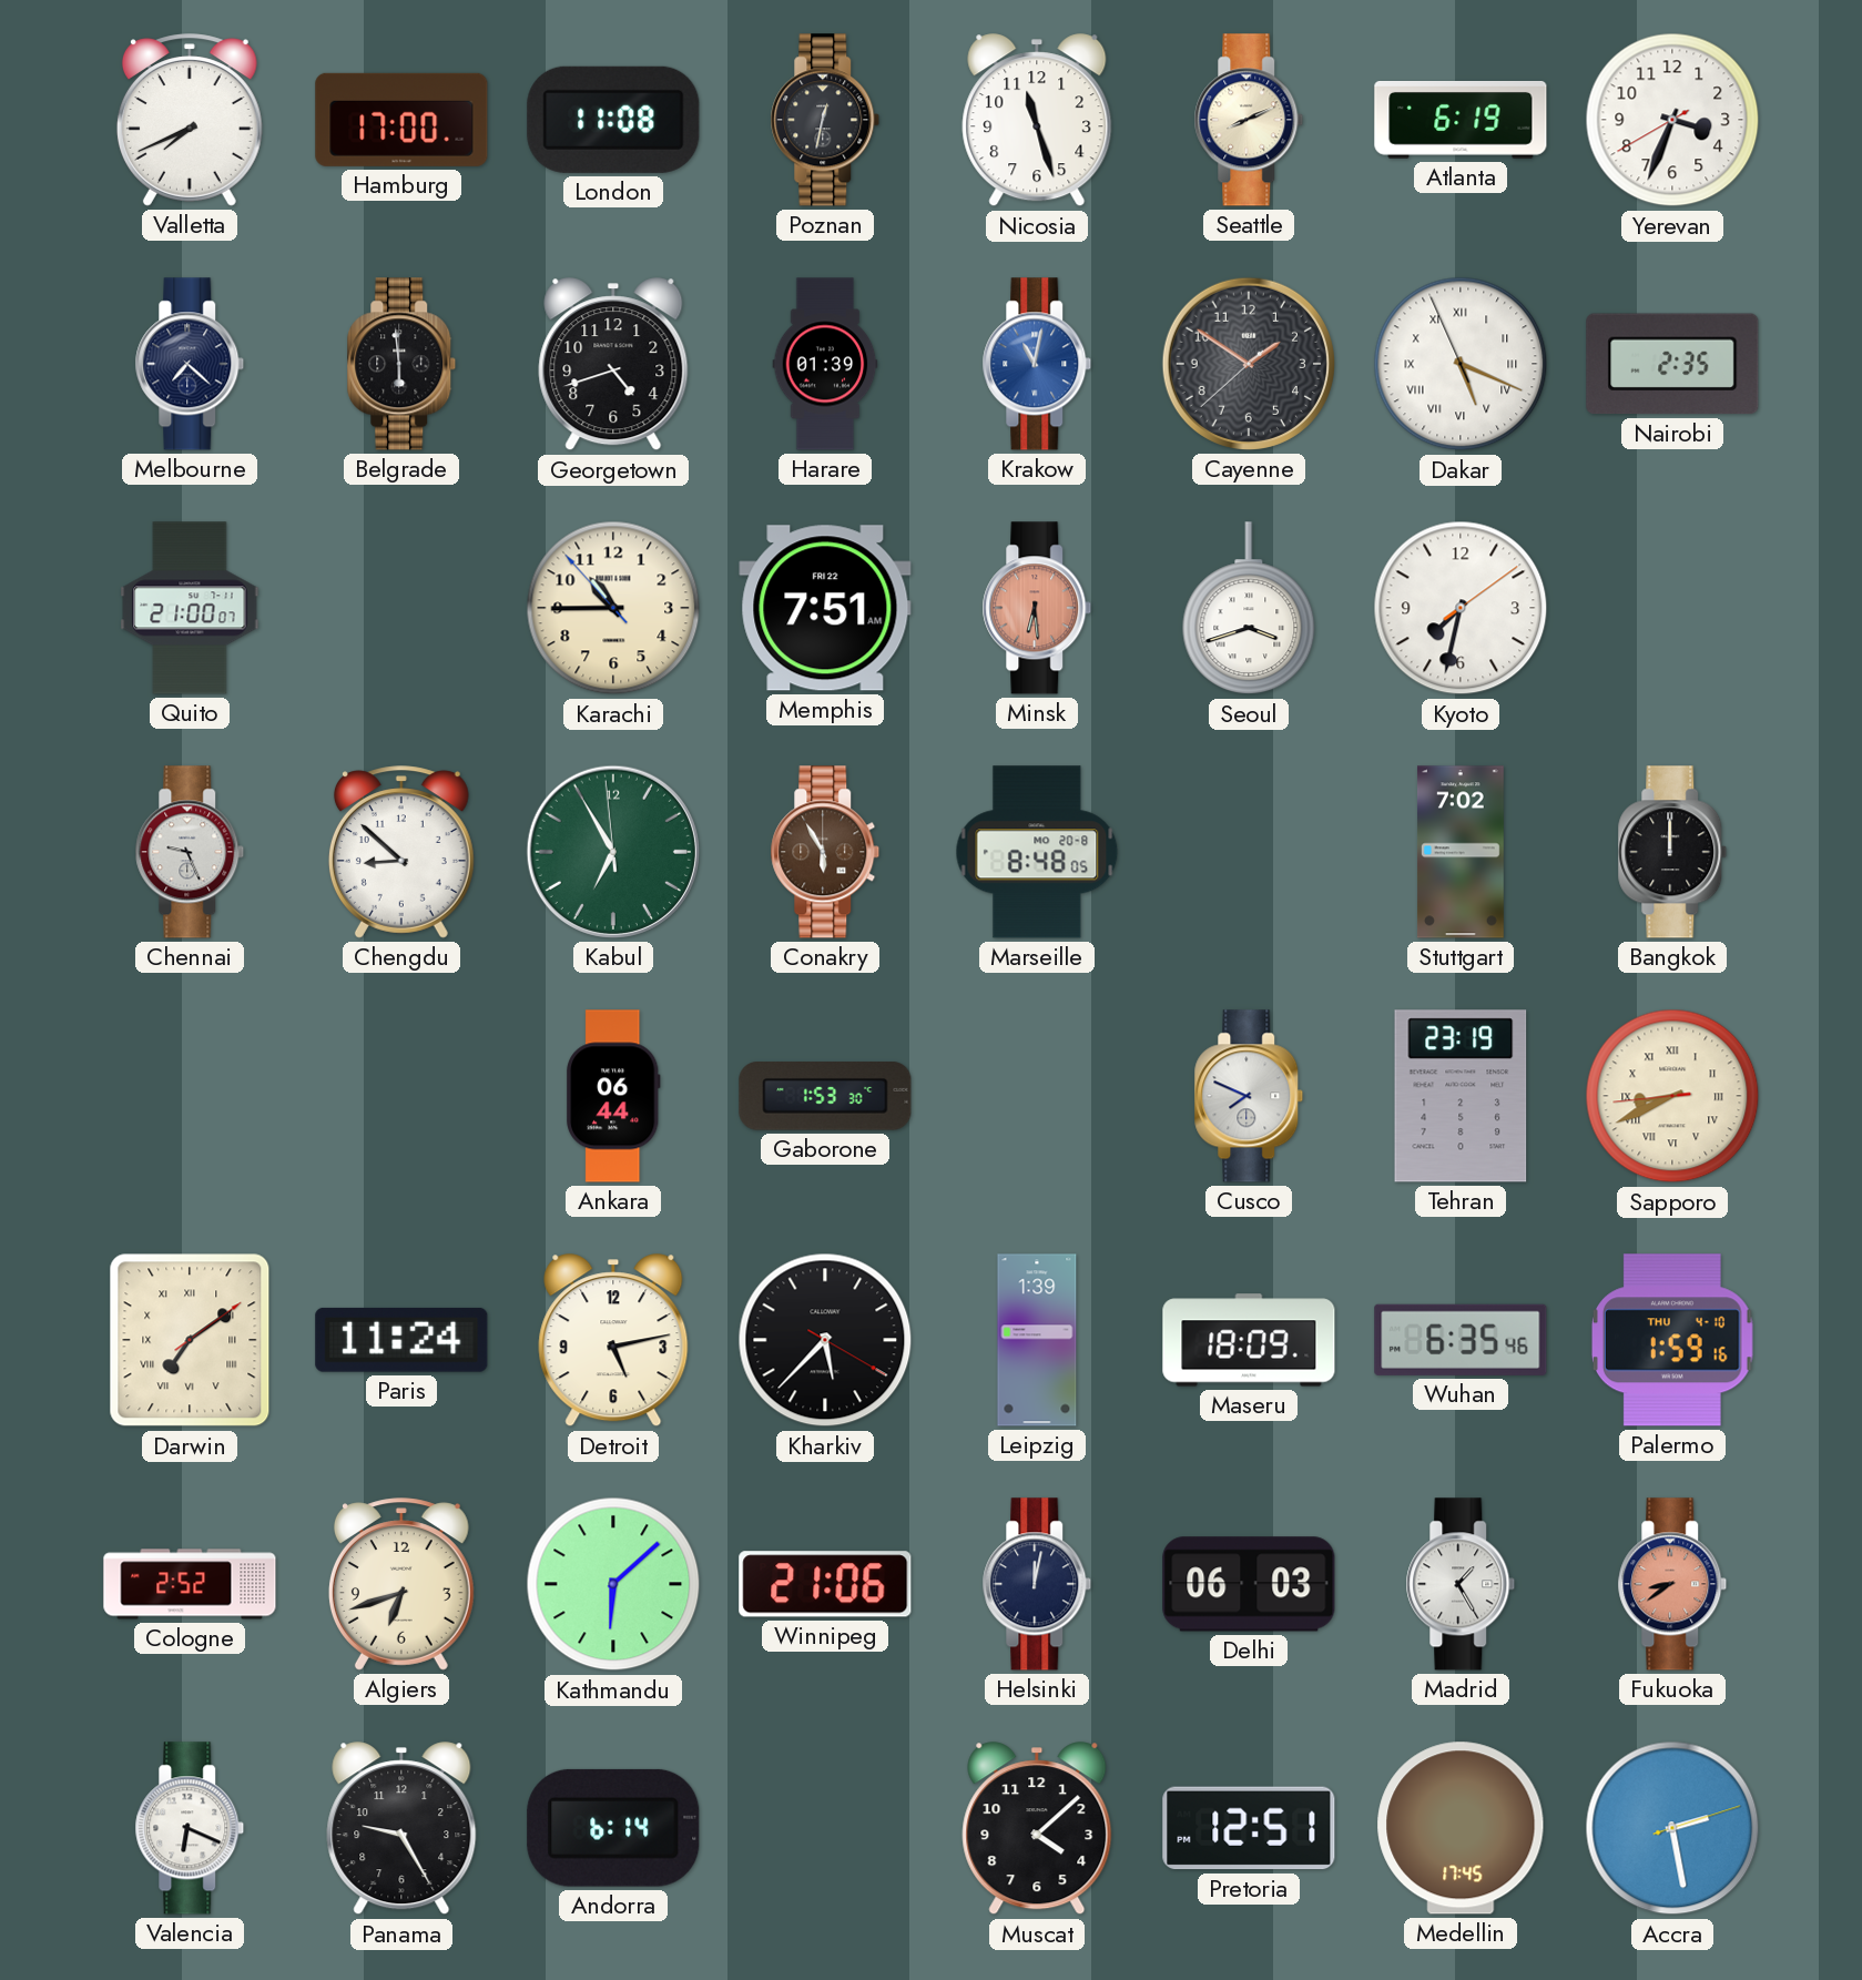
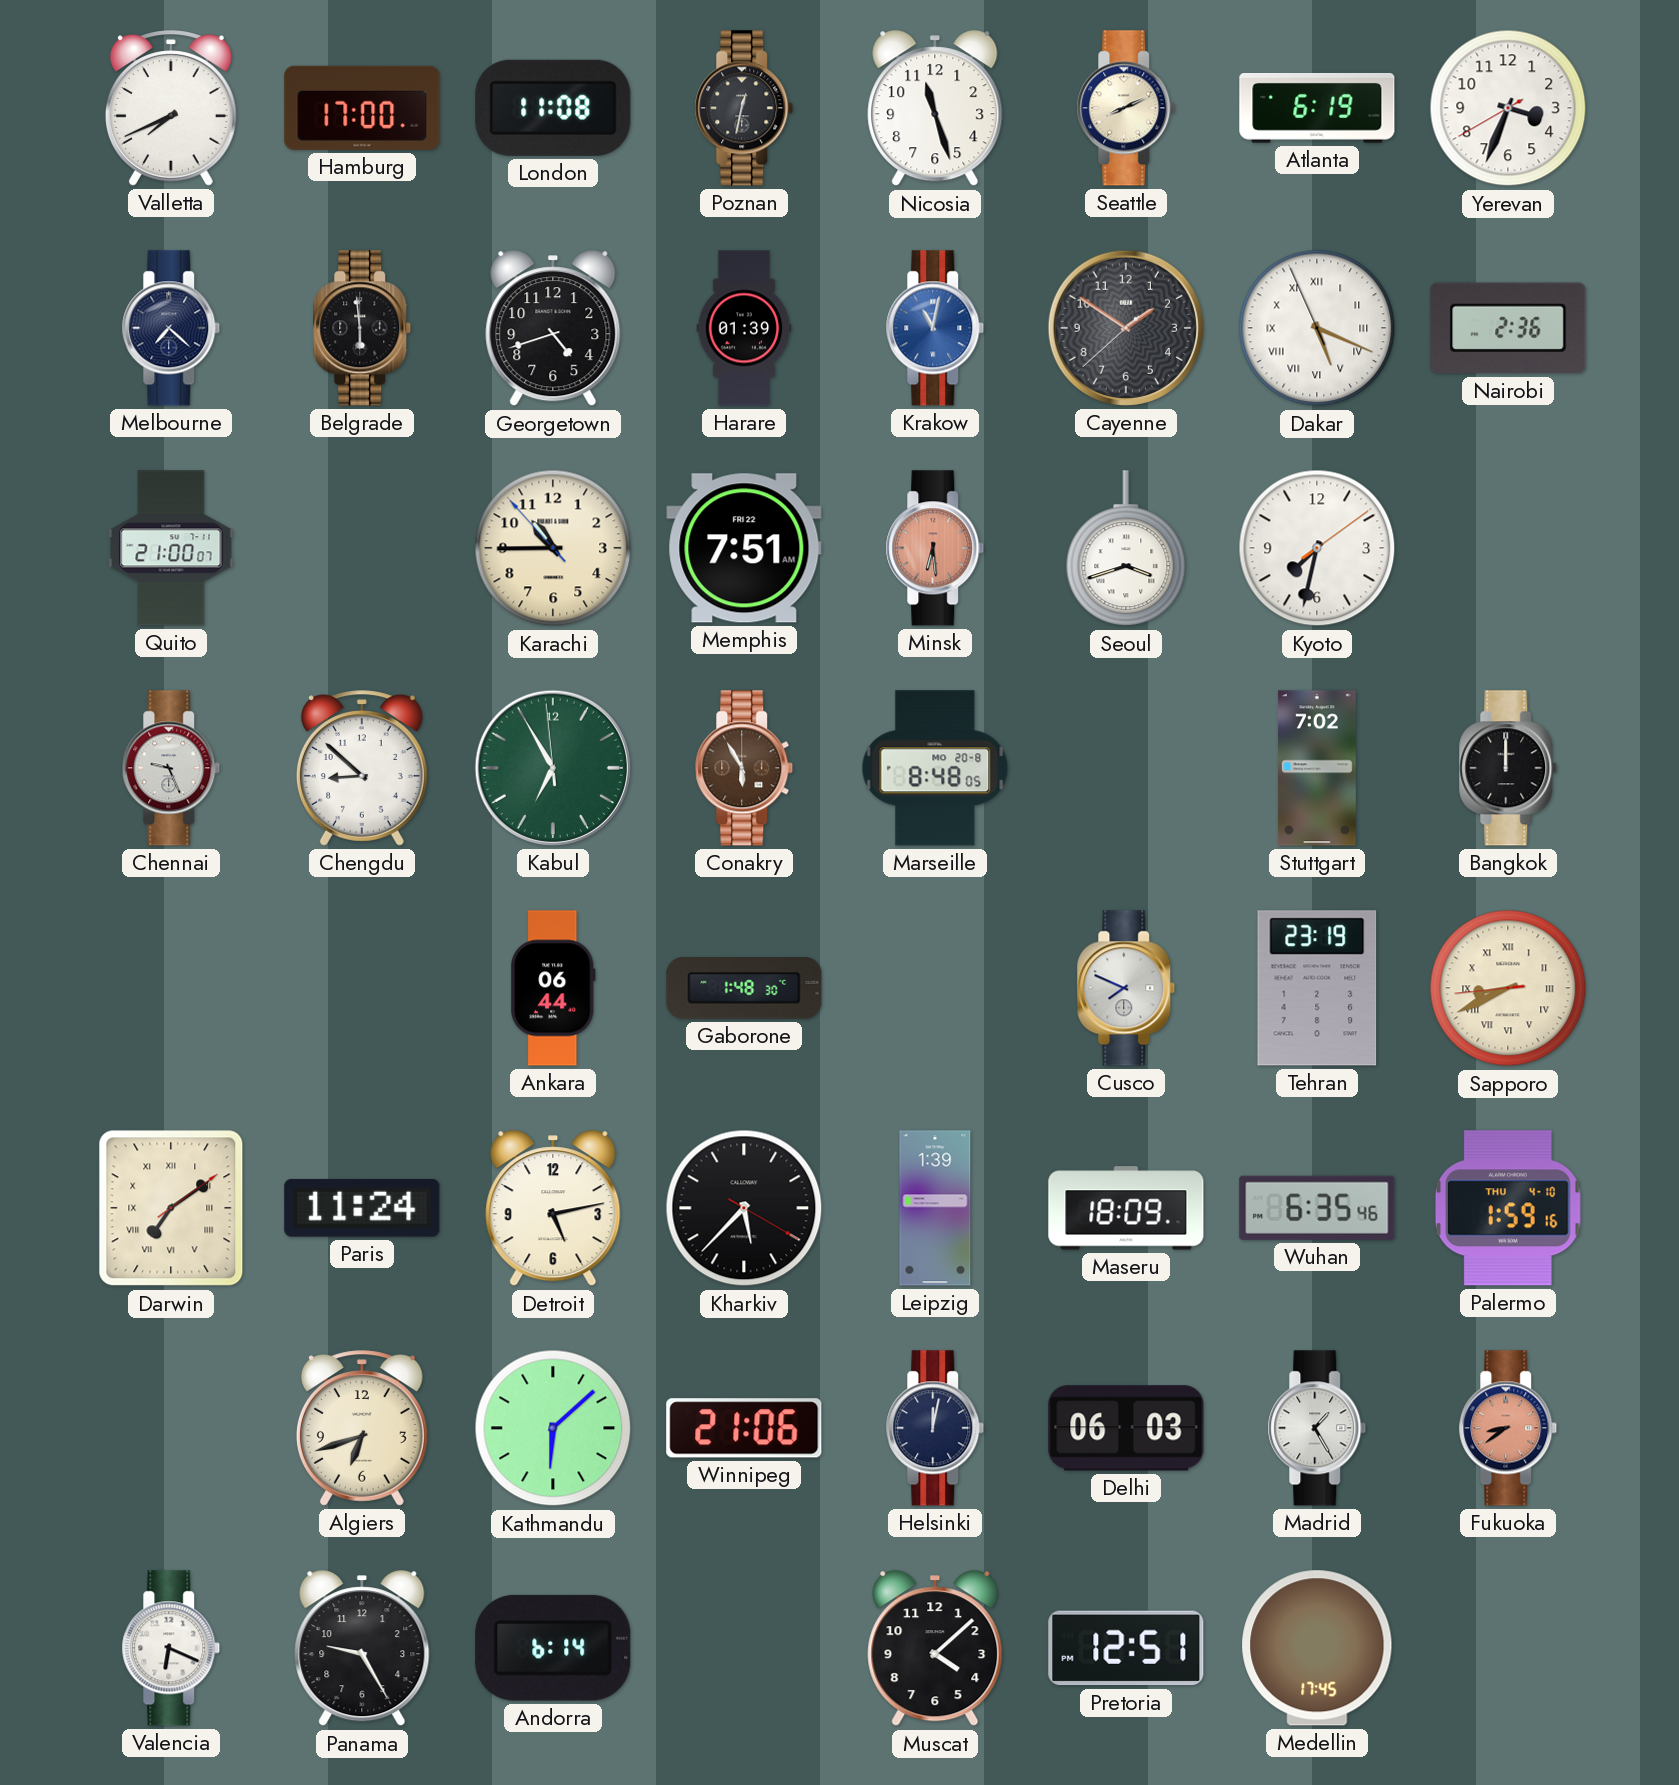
Nairobi: 2:35 -> 2:36
Gaborone: 1:53 -> 1:48
Cologne: 2:52 -> none
Accra: 2:28 -> none
